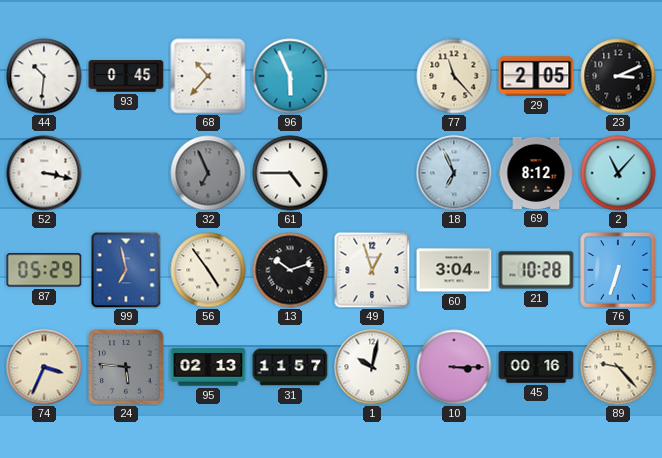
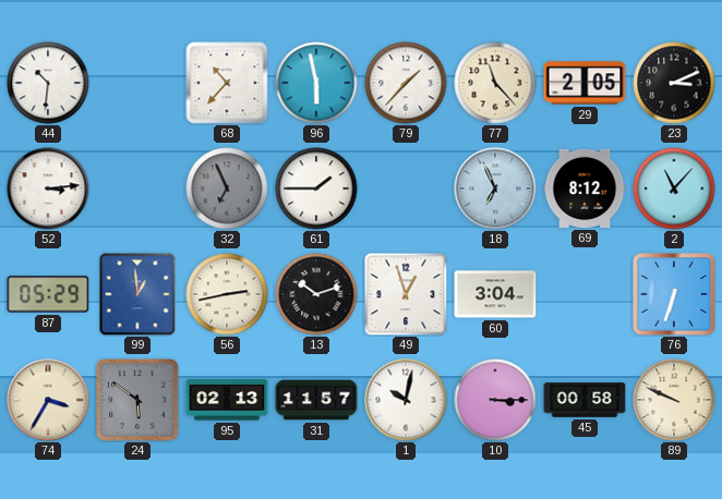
93: 0:45 -> none
96: 5:56 -> 5:58
79: none -> 1:37
52: 3:17 -> 3:14
61: 4:45 -> 1:45
99: 6:58 -> 12:59
56: 4:54 -> 2:43
21: 10:28 -> none
74: 3:34 -> 3:35
24: 5:46 -> 5:51
45: 00:16 -> 00:58
89: 9:23 -> 9:49
